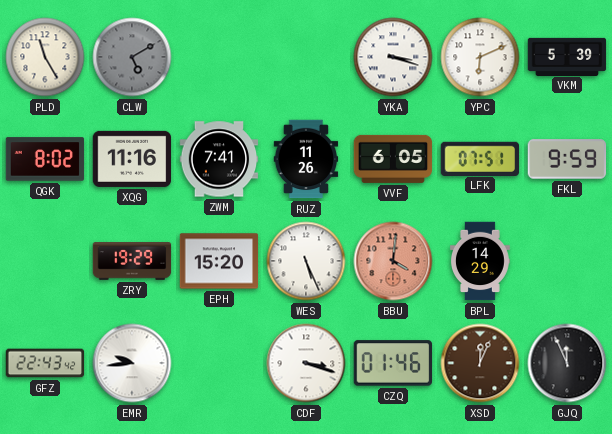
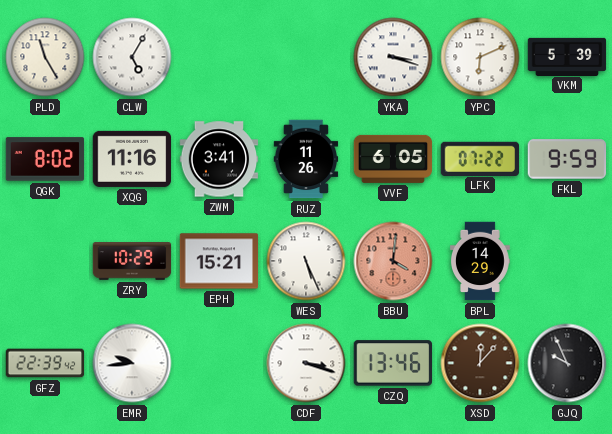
CLW: 5:10 -> 5:05
CLW dial: grey -> white
ZWM: 7:41 -> 3:41
LFK: 07:51 -> 07:22
ZRY: 19:29 -> 10:29
EPH: 15:20 -> 15:21
GFZ: 22:43 -> 22:39
CZQ: 01:46 -> 13:46
XSD: 12:04 -> 12:07
GJQ: 11:56 -> 9:56
